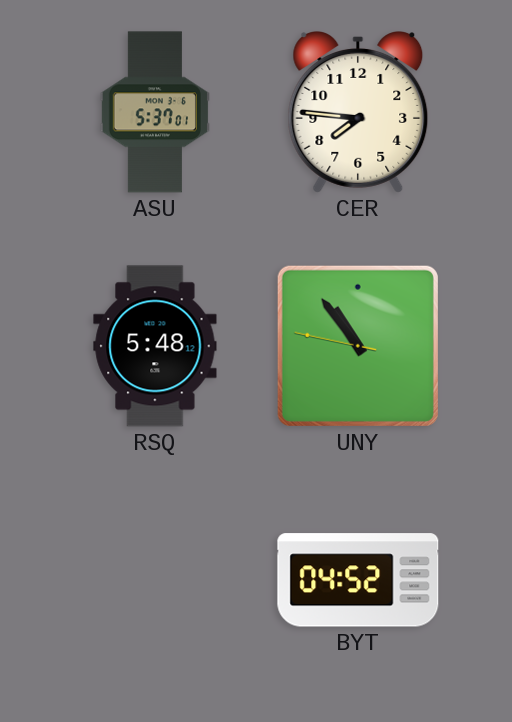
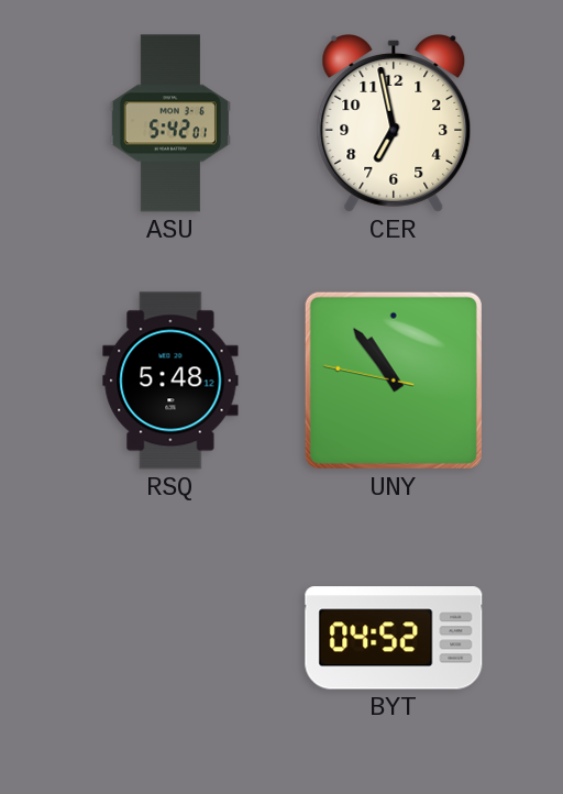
ASU: 5:37 -> 5:42
CER: 7:46 -> 6:58
